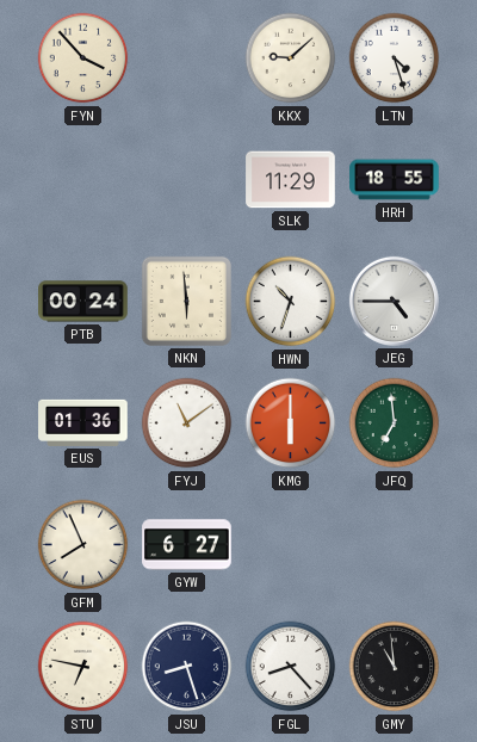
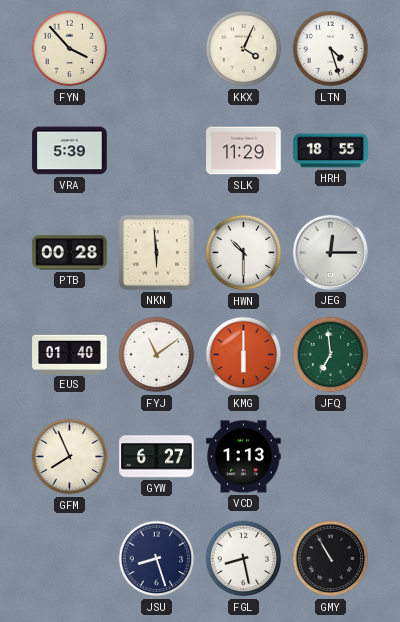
KKX: 9:08 -> 4:04
VRA: none -> 5:39
PTB: 00:24 -> 00:28
HWN: 10:33 -> 10:30
JEG: 4:45 -> 12:15
EUS: 01:36 -> 01:40
VCD: none -> 1:13
STU: 6:47 -> none
FGL: 8:23 -> 8:28
GMY: 10:59 -> 10:55
